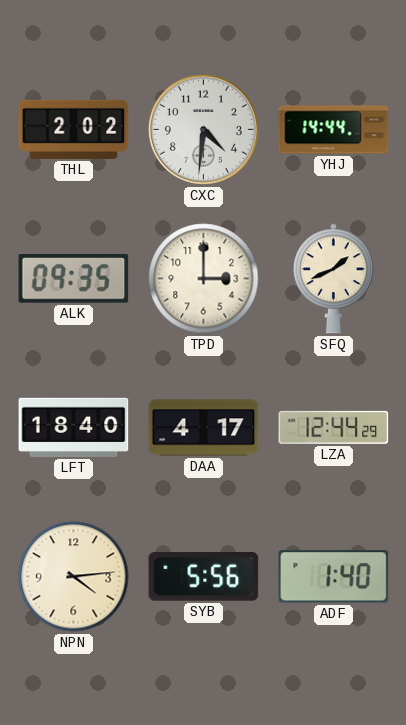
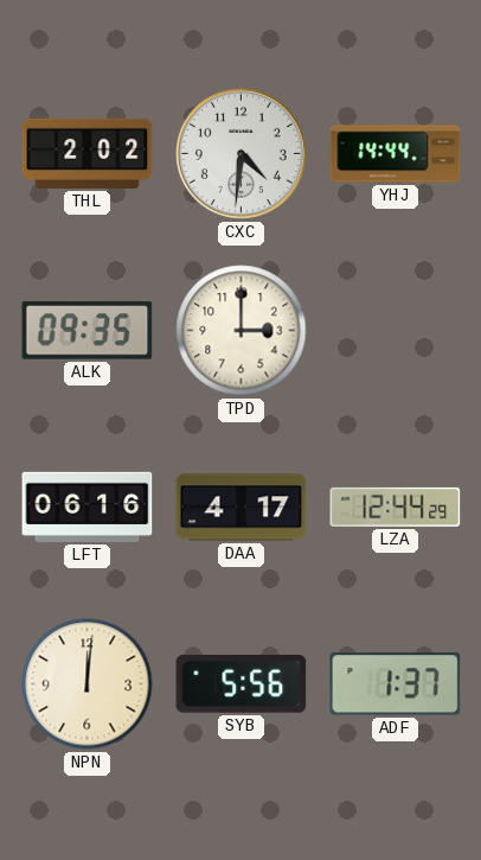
SFQ: 1:41 -> none
LFT: 18:40 -> 06:16
NPN: 4:14 -> 12:01
ADF: 1:40 -> 1:37
